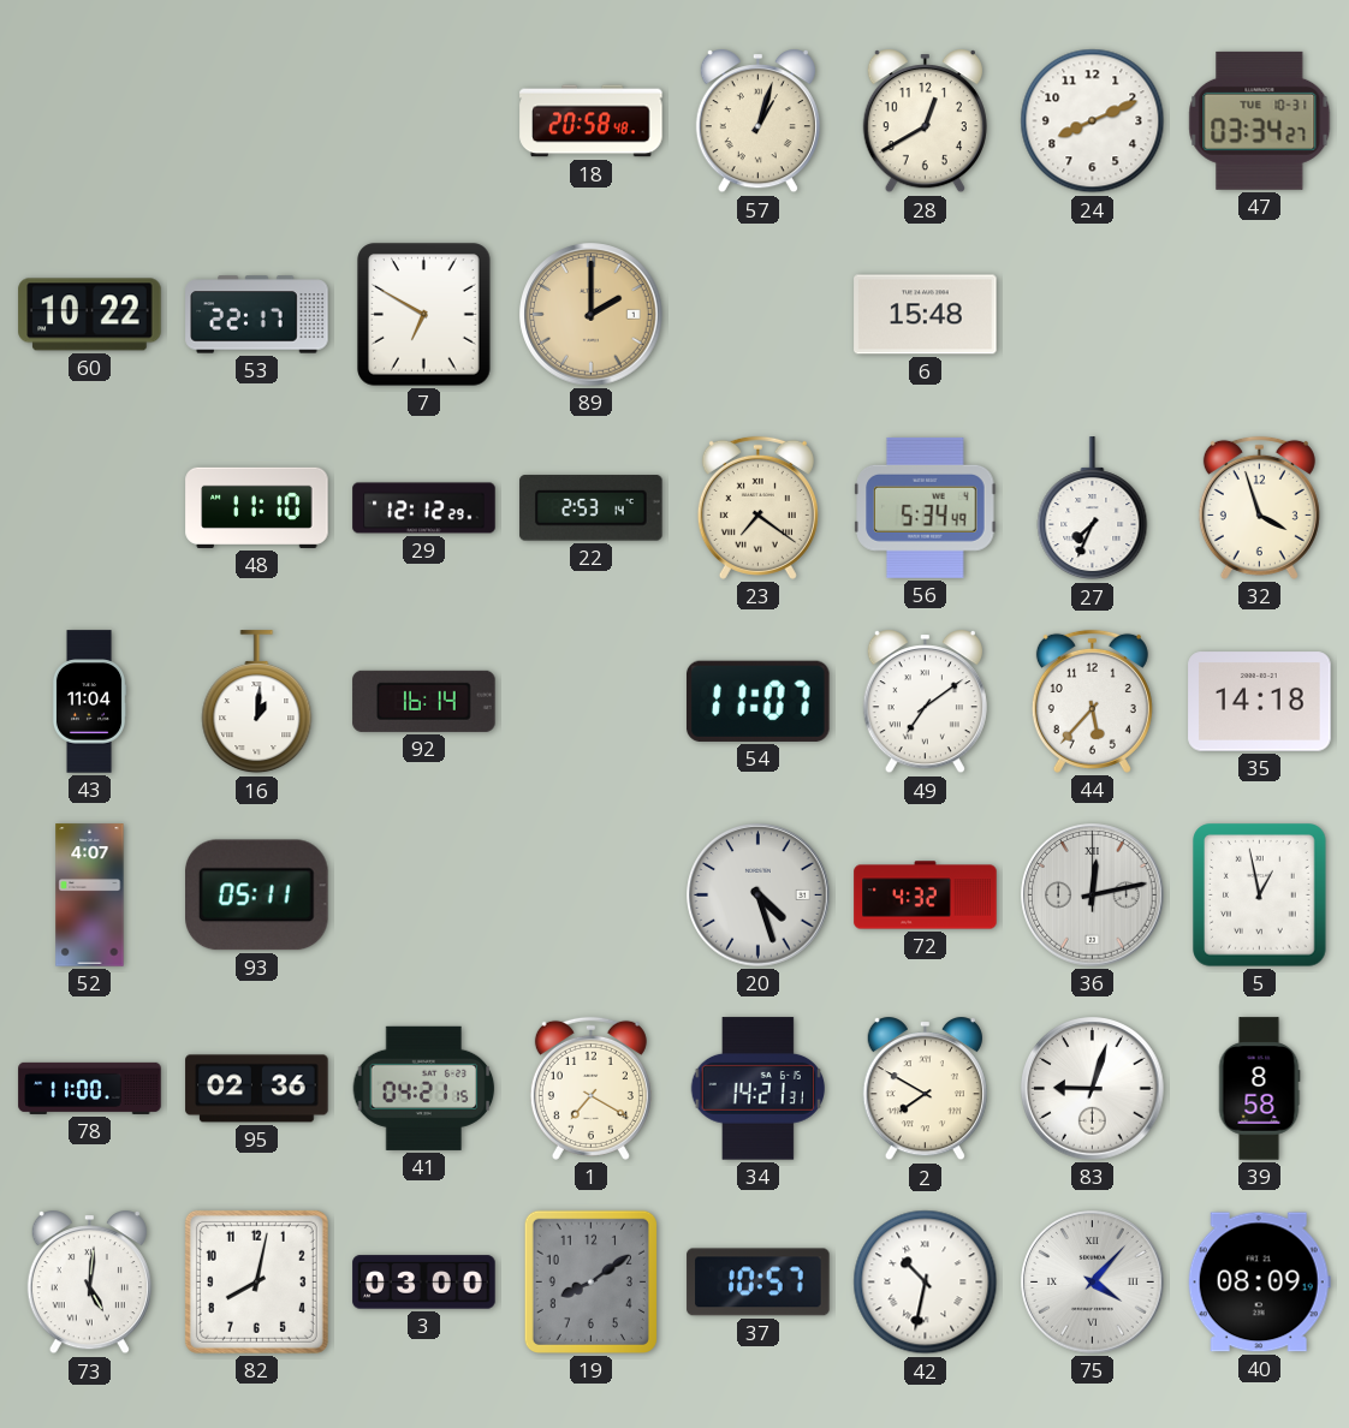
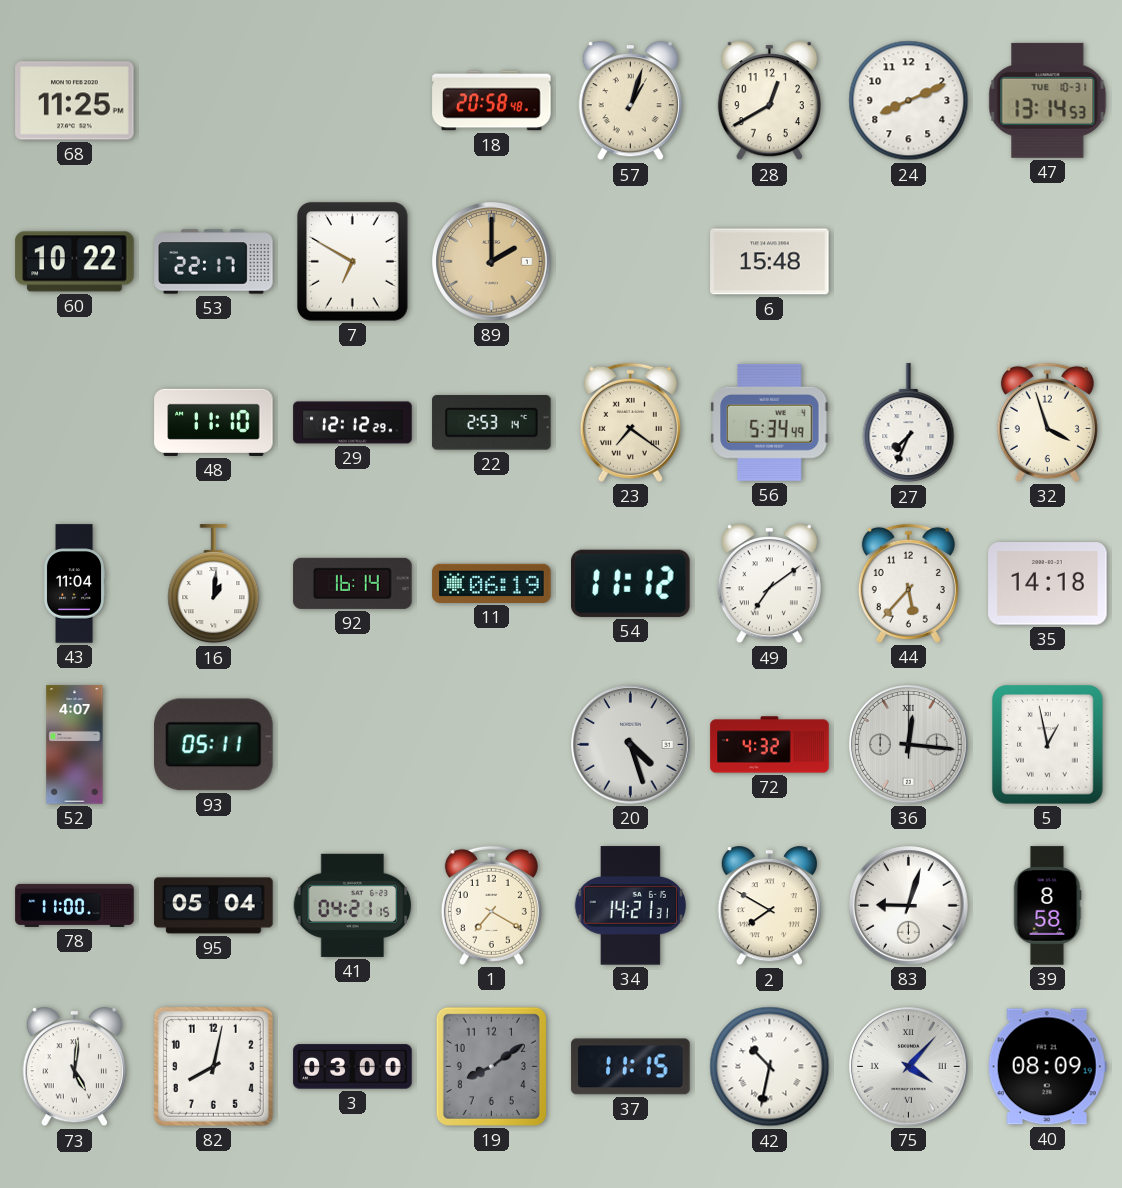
68: none -> 11:25
47: 03:34 -> 13:14
11: none -> 06:19
54: 11:07 -> 11:12
36: 12:13 -> 12:16
95: 02:36 -> 05:04
37: 10:57 -> 11:15
